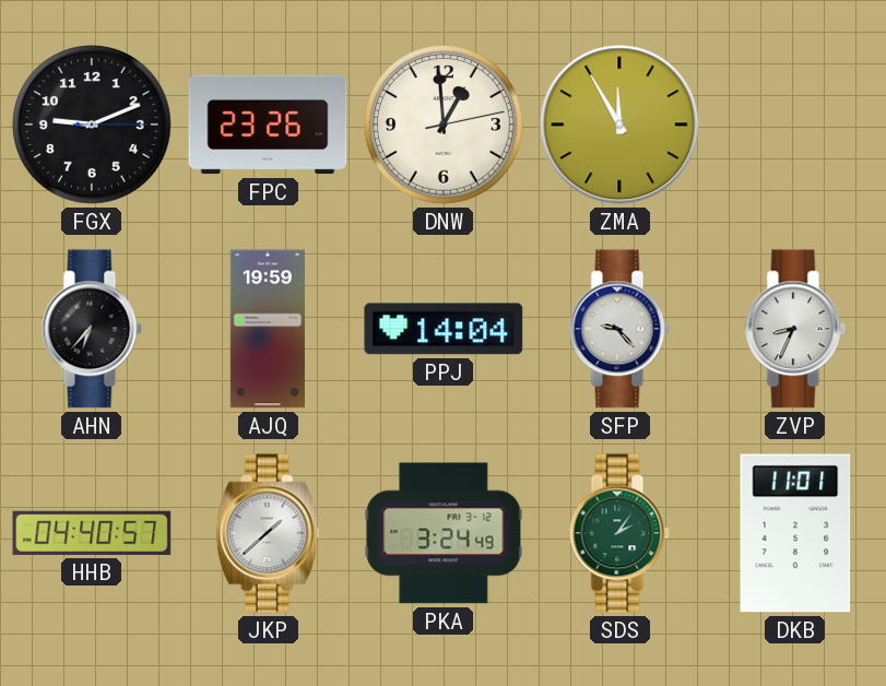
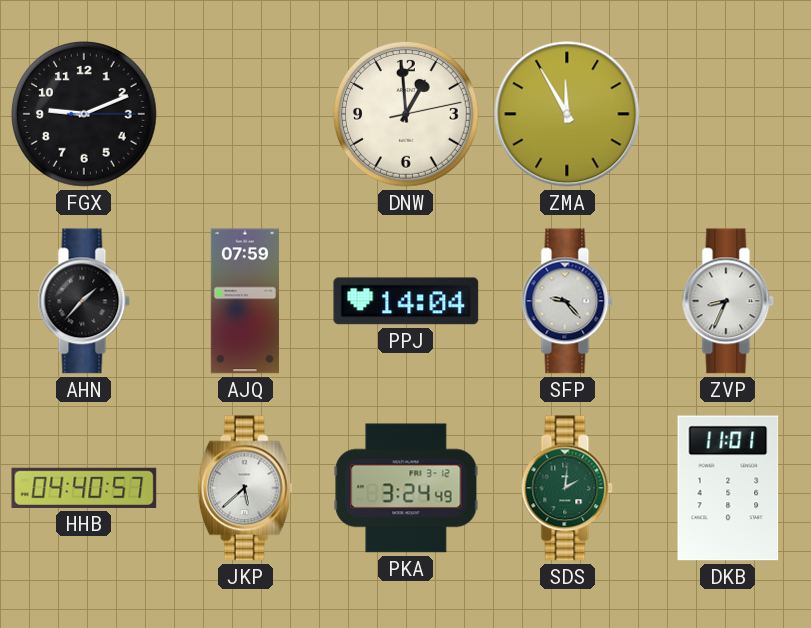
FPC: 23:26 -> none
AHN: 6:37 -> 1:37
AJQ: 19:59 -> 07:59
JKP: 1:38 -> 5:38
SDS: 2:06 -> 2:01
